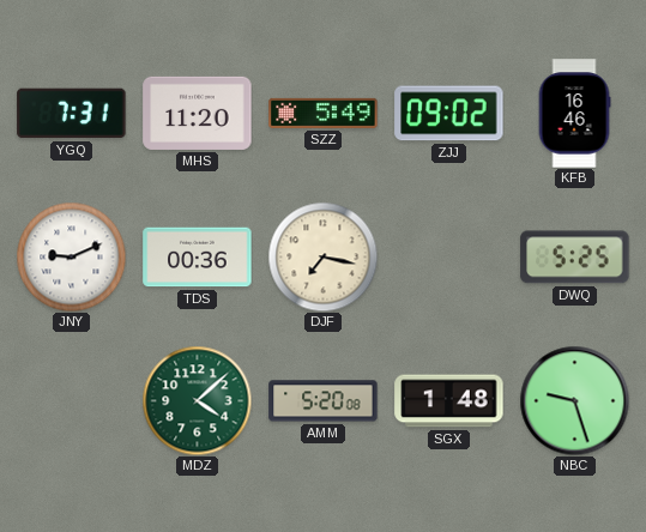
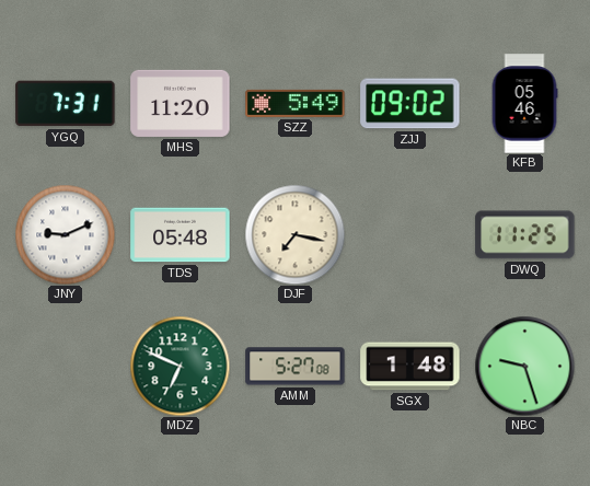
KFB: 16:46 -> 05:46
TDS: 00:36 -> 05:48
DWQ: 5:25 -> 11:25
MDZ: 4:08 -> 6:49
AMM: 5:20 -> 5:27
